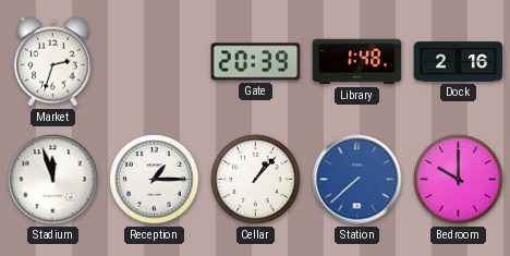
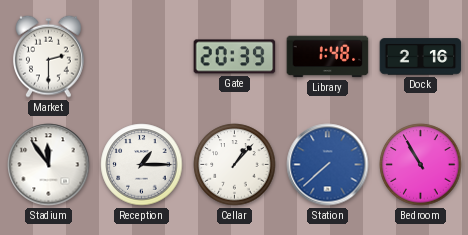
Market: 2:33 -> 2:30
Stadium: 11:57 -> 11:54
Bedroom: 10:00 -> 10:55
